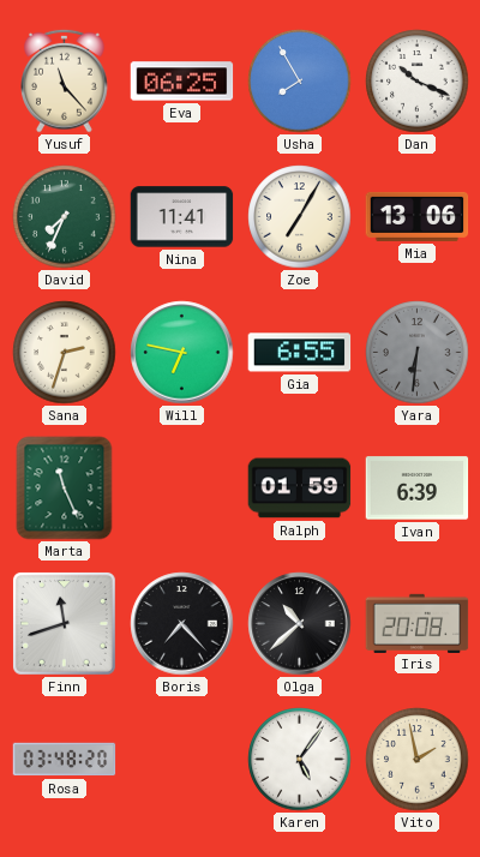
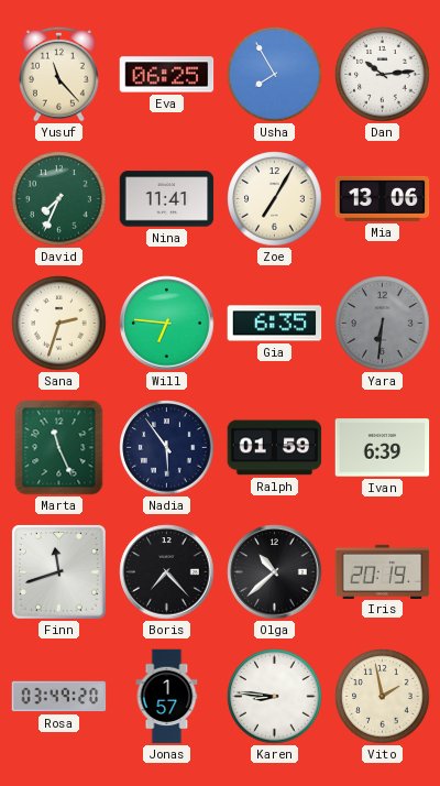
Dan: 10:19 -> 10:14
Will: 6:47 -> 6:46
Gia: 6:55 -> 6:35
Nadia: none -> 5:54
Iris: 20:08 -> 20:19
Rosa: 03:48 -> 03:49
Jonas: none -> 1:57
Karen: 5:06 -> 8:46
